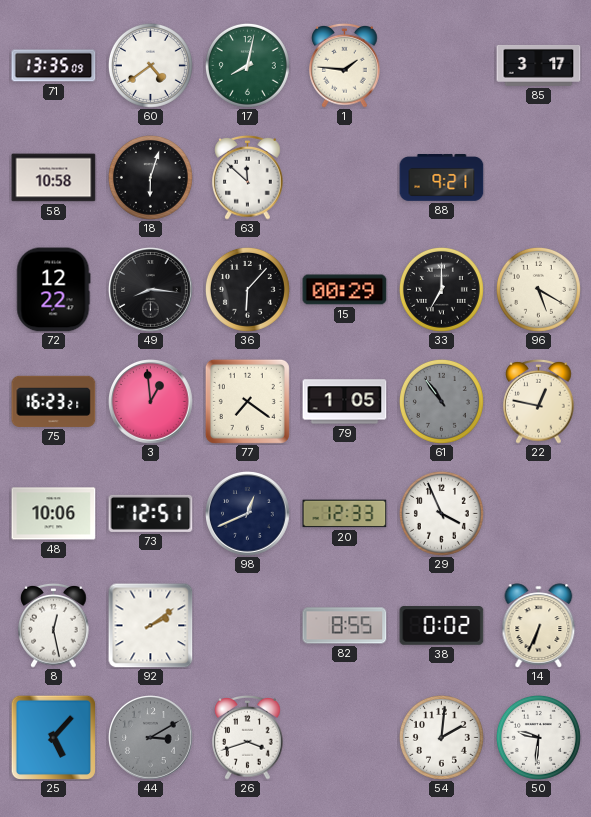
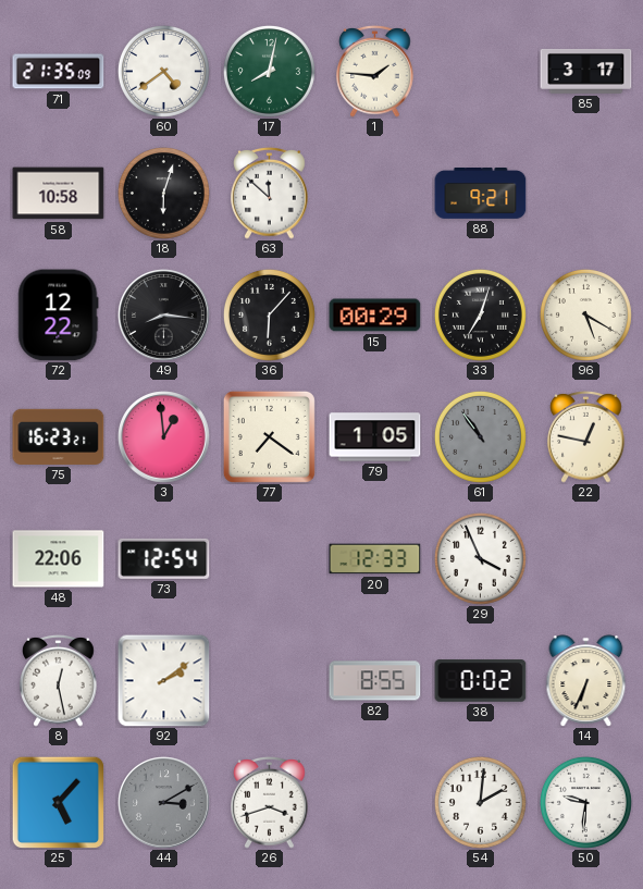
71: 13:35 -> 21:35
33: 7:00 -> 7:03
48: 10:06 -> 22:06
73: 12:51 -> 12:54
98: 12:41 -> none
